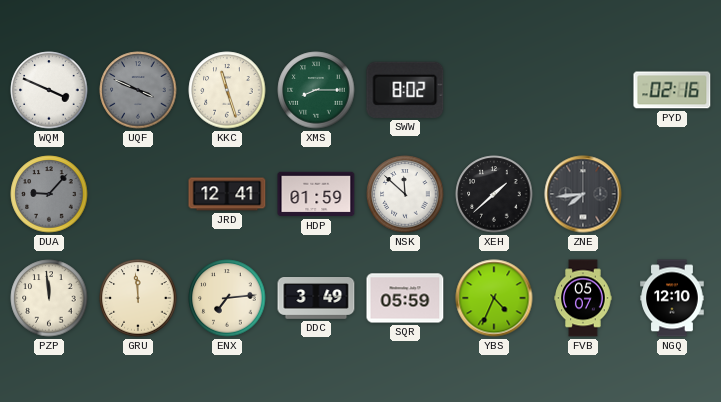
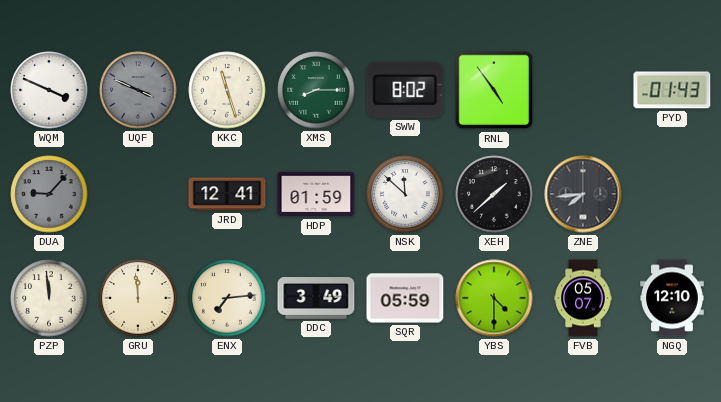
RNL: none -> 4:54
PYD: 02:16 -> 01:43
YBS: 4:34 -> 4:30
